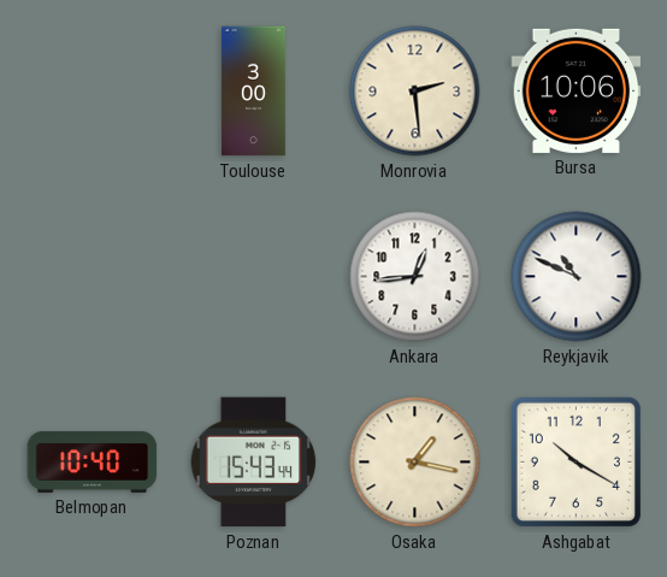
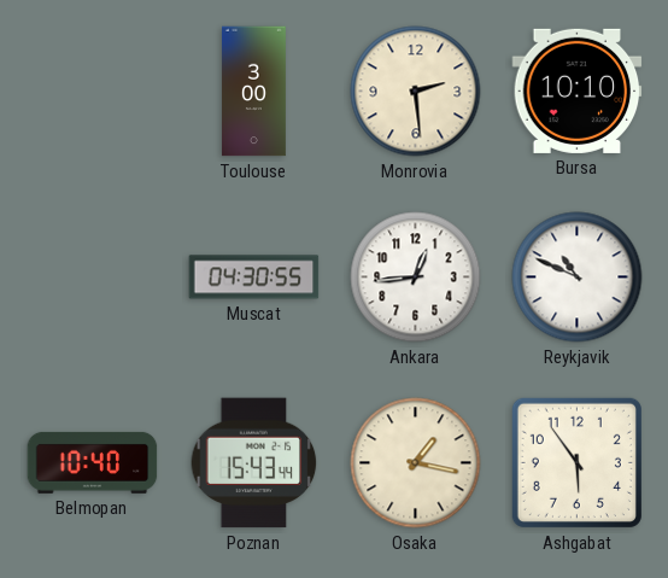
Bursa: 10:06 -> 10:10
Muscat: none -> 04:30
Ashgabat: 10:20 -> 5:54
